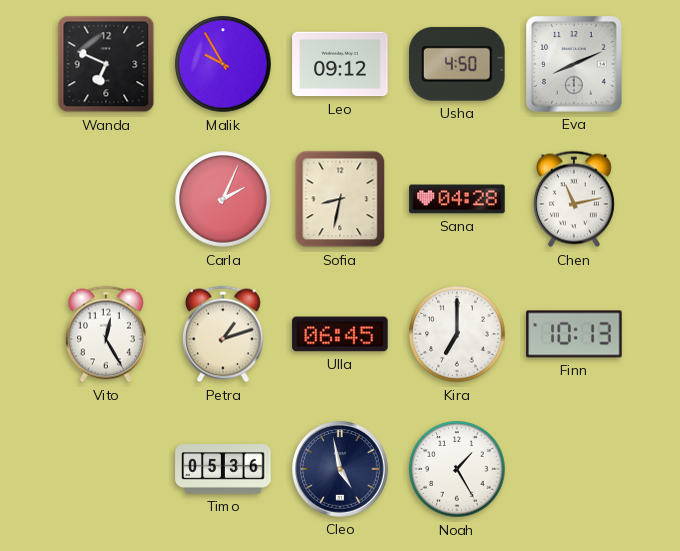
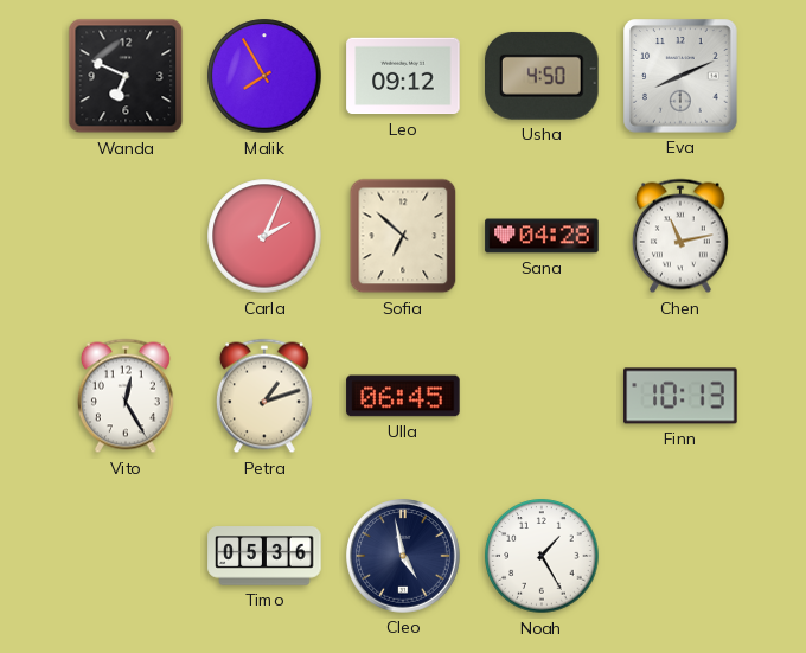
Malik: 9:55 -> 7:55
Sofia: 8:32 -> 6:52
Kira: 7:00 -> none
